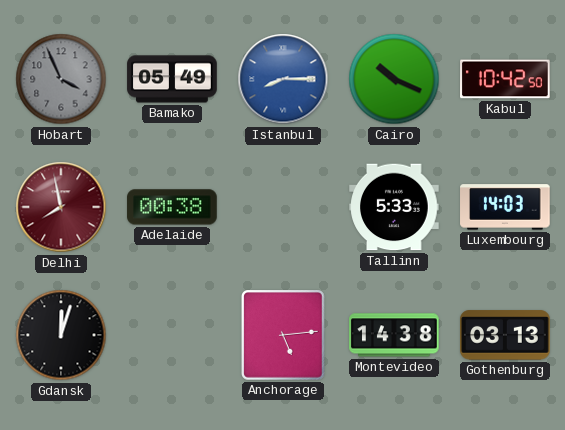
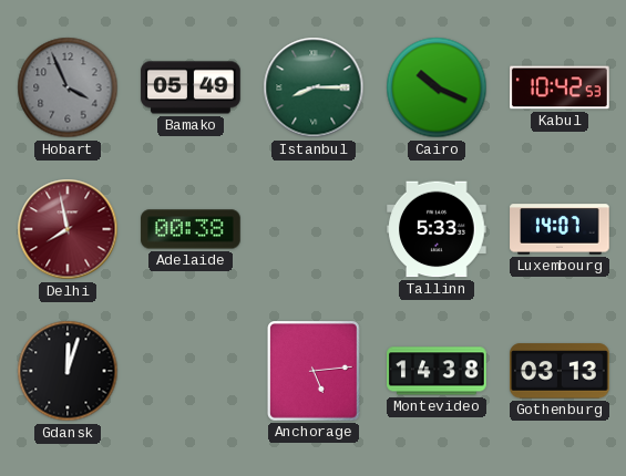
Istanbul dial: blue -> green
Kabul: 10:42:50 -> 10:42:53
Luxembourg: 14:03 -> 14:07
